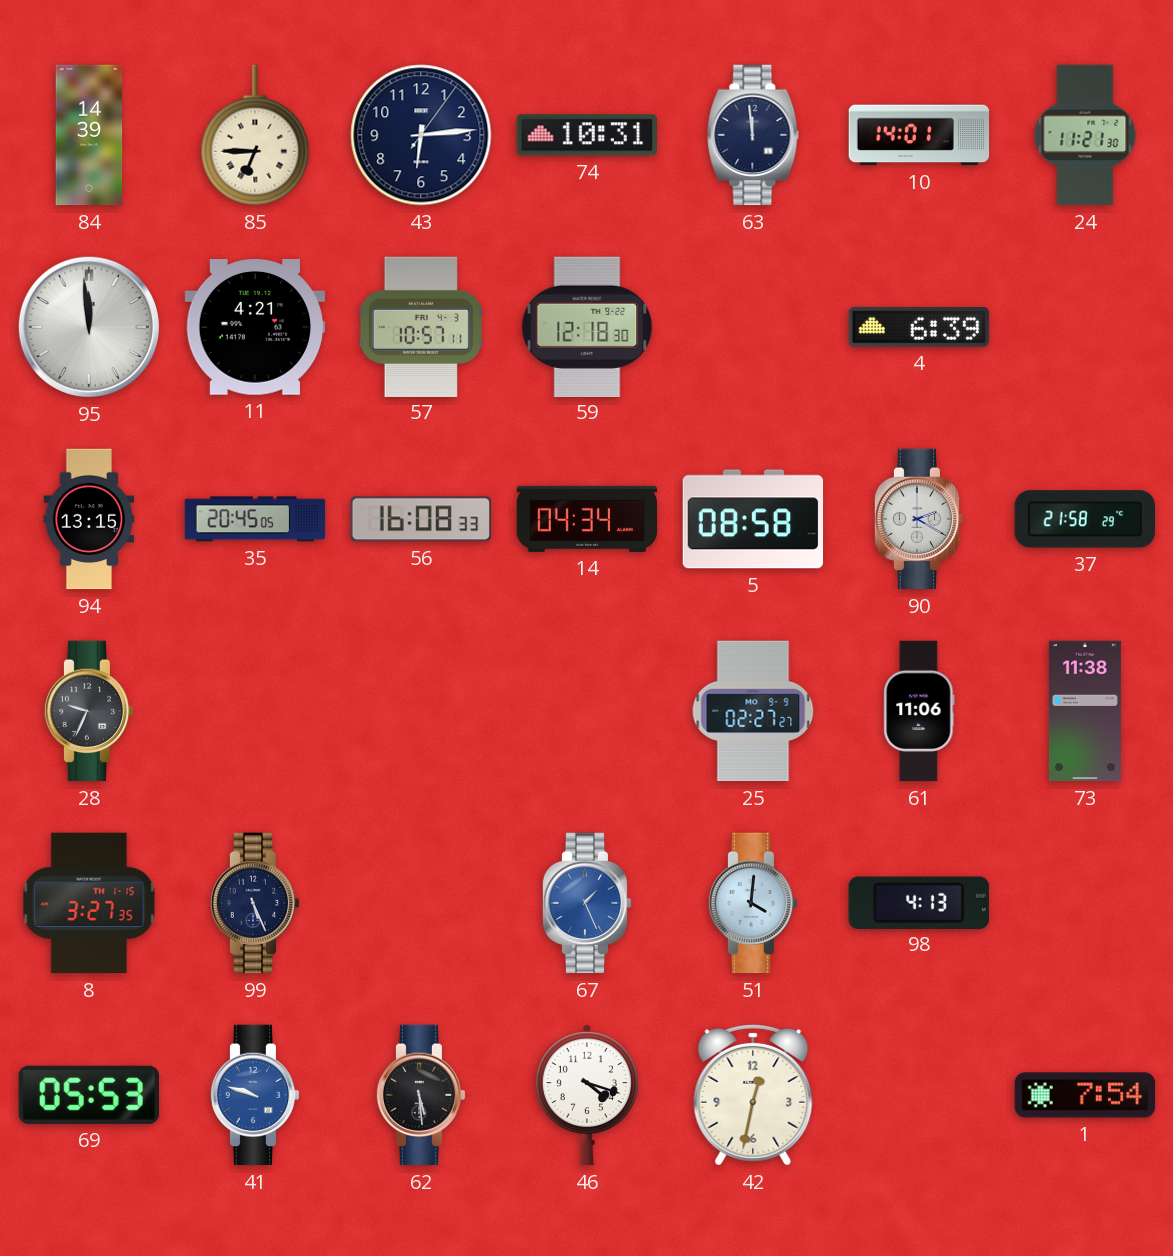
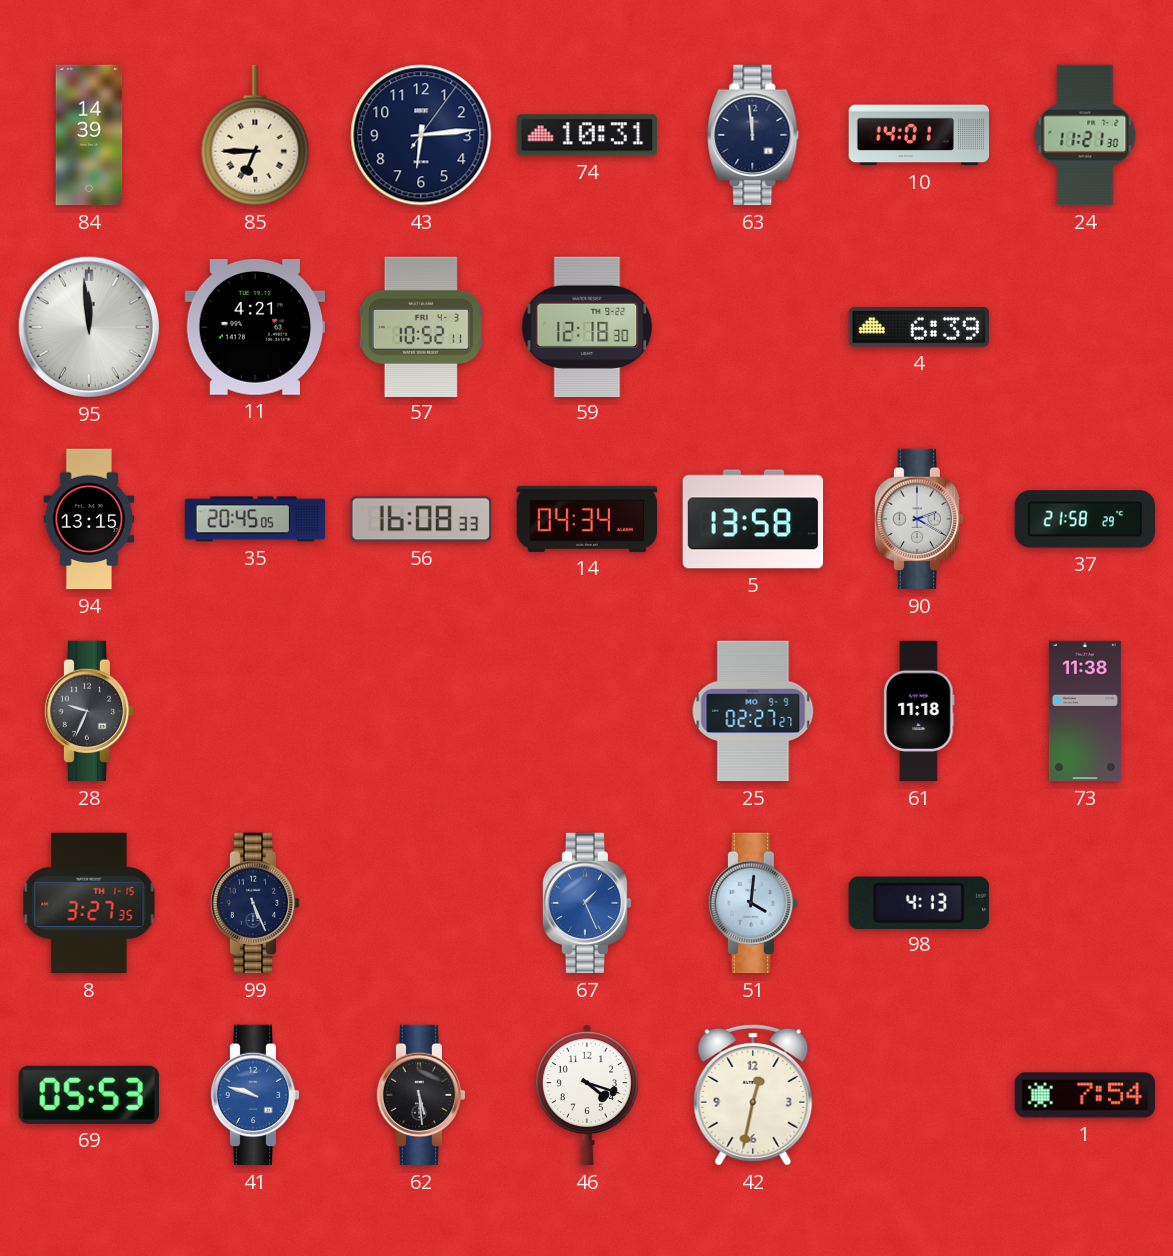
57: 10:57 -> 10:52
5: 08:58 -> 13:58
61: 11:06 -> 11:18
